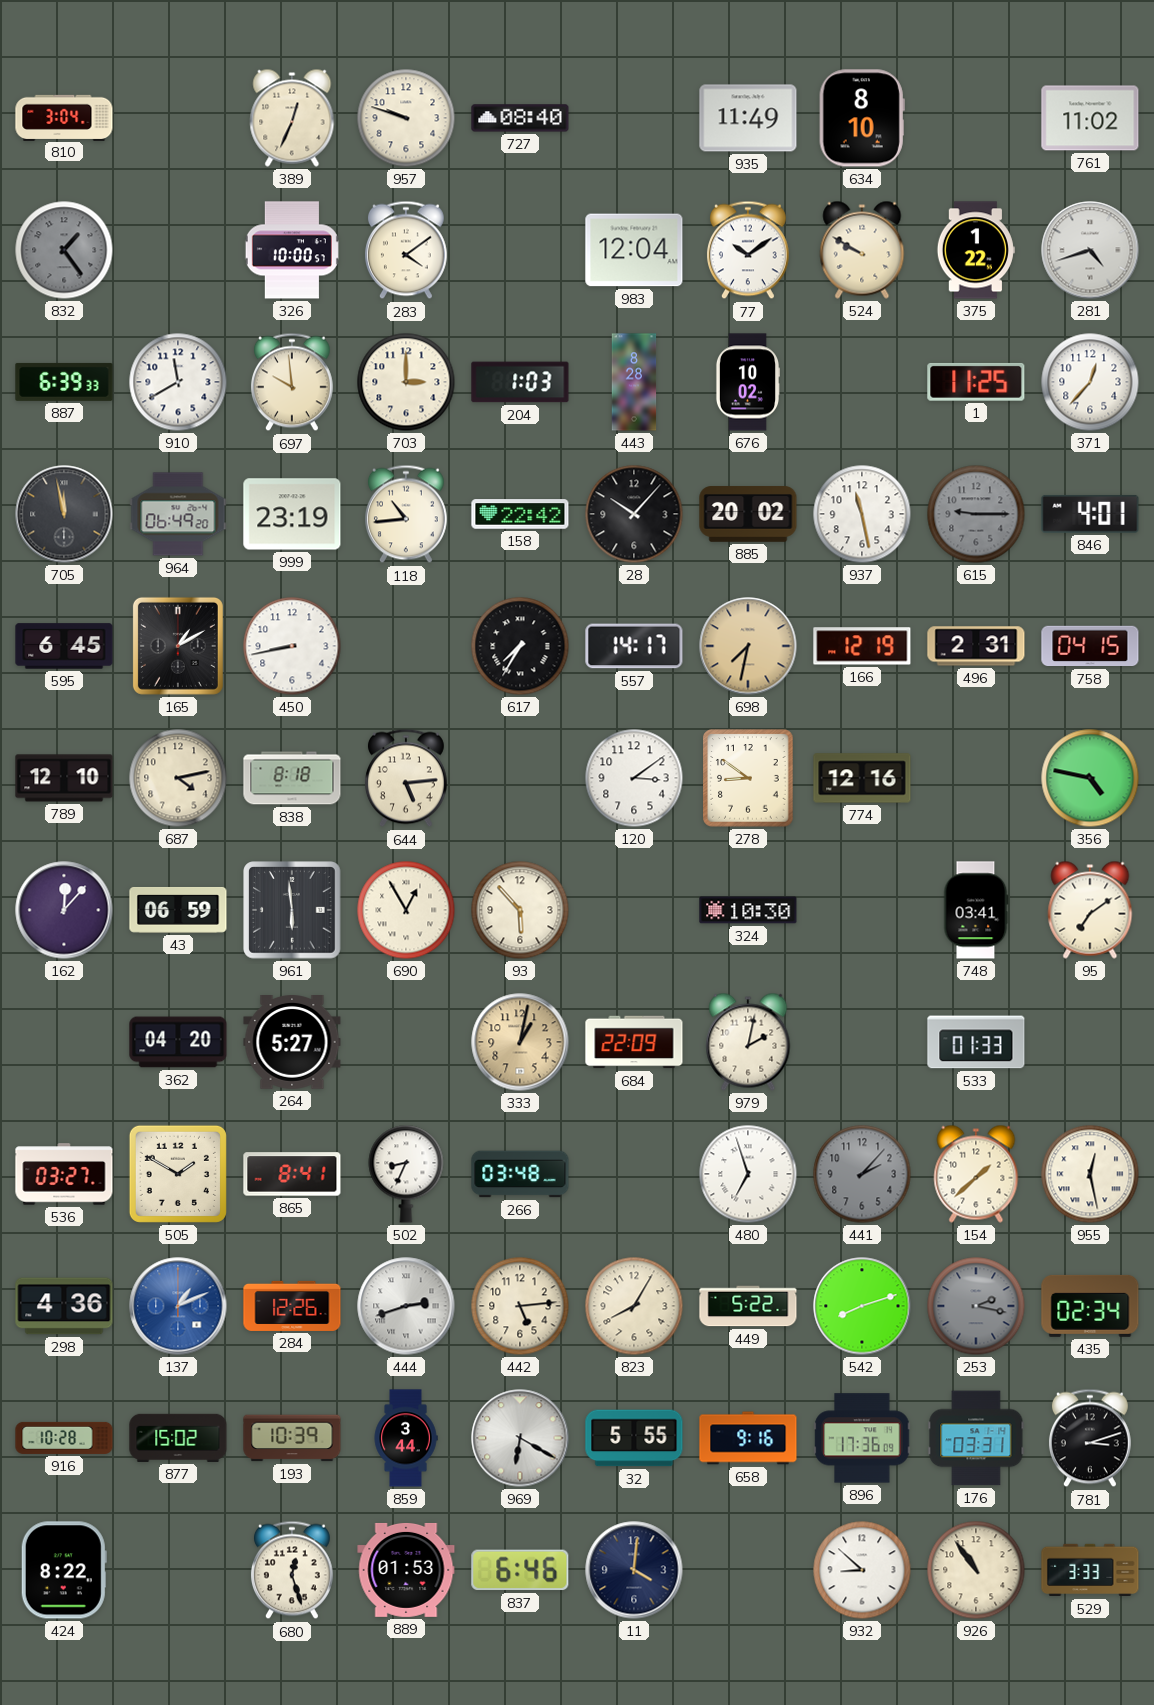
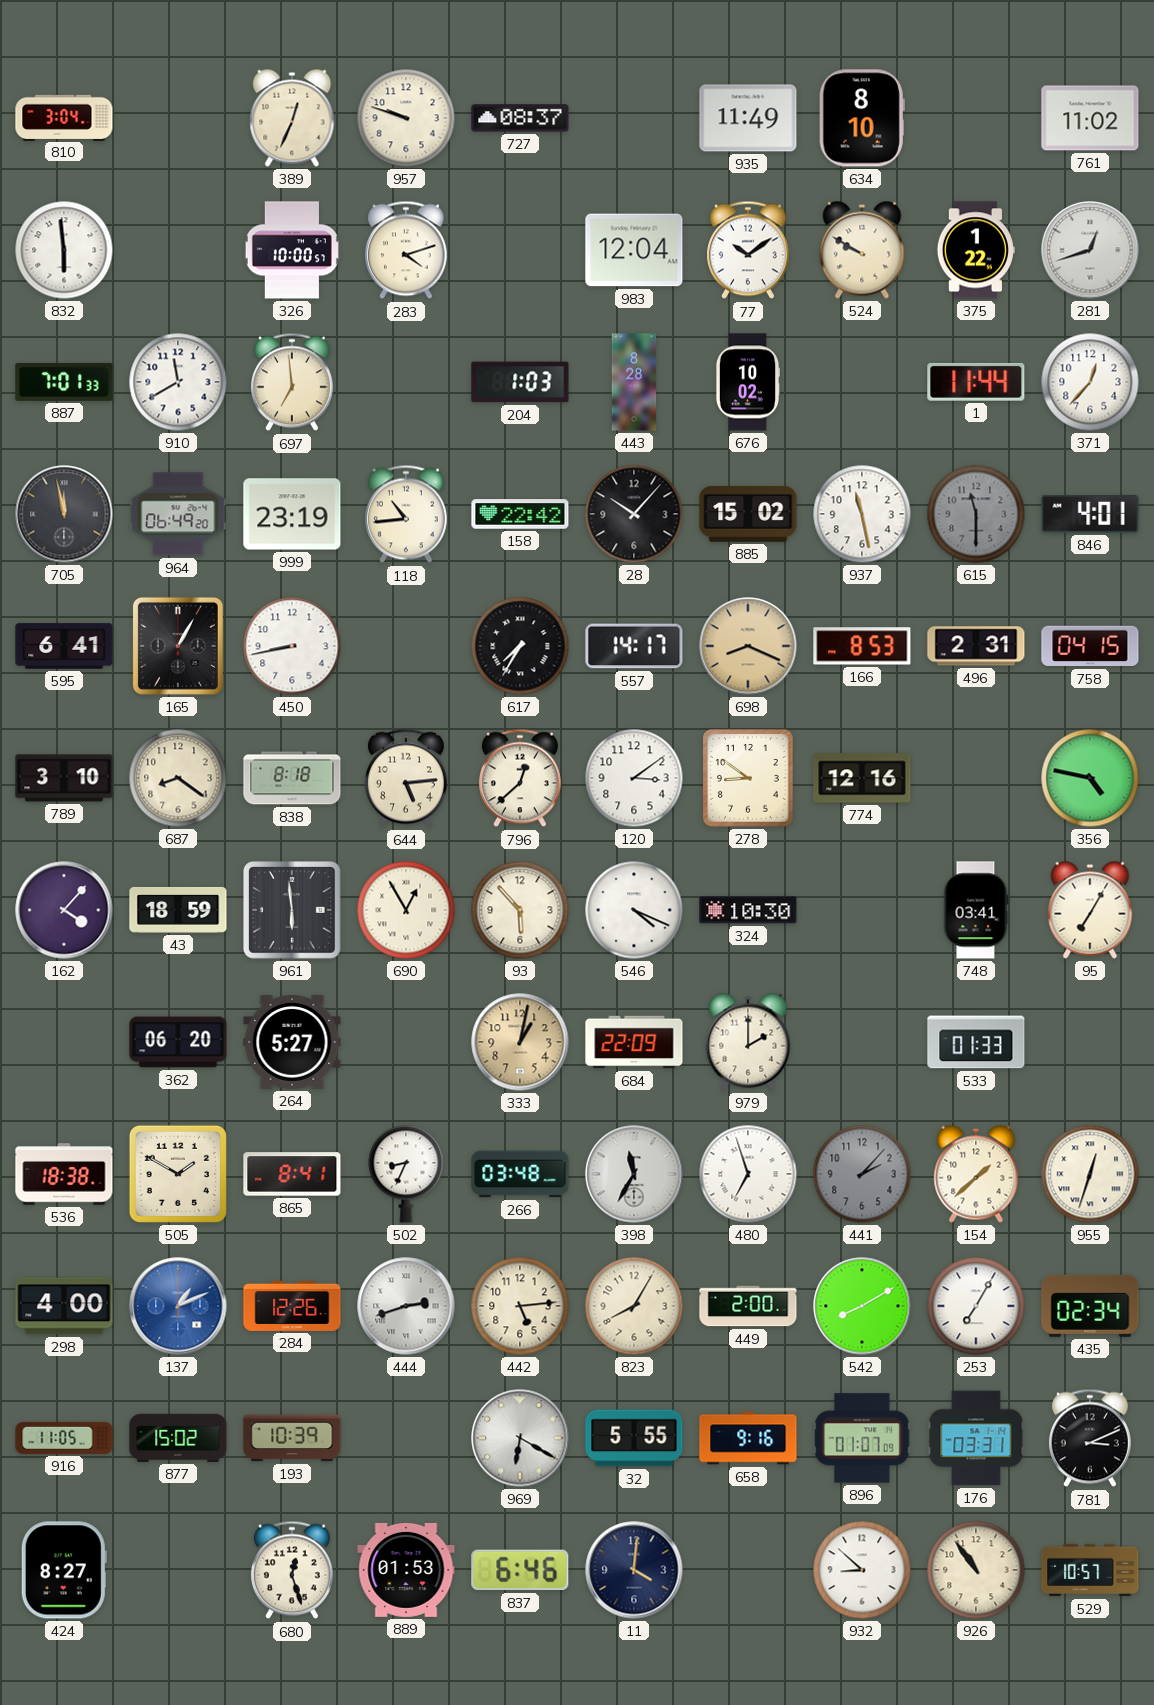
727: 08:40 -> 08:37
832: 1:24 -> 5:59
832 dial: grey -> white
283: 4:09 -> 4:12
281: 4:42 -> 12:42
887: 6:39 -> 7:01
697: 9:59 -> 6:59
703: 3:00 -> none
1: 11:25 -> 11:44
885: 20:02 -> 15:02
615: 9:15 -> 11:30
595: 6:45 -> 6:41
165: 1:10 -> 1:05
698: 7:32 -> 8:19
166: 12:19 -> 8:53
789: 12:10 -> 3:10
687: 4:13 -> 8:21
796: none -> 12:38
162: 12:07 -> 4:07
43: 06:59 -> 18:59
546: none -> 4:19
95: 7:09 -> 7:05
362: 04:20 -> 06:20
979: 2:02 -> 2:00
536: 03:27 -> 18:38
398: none -> 11:35
955: 12:28 -> 12:33
298: 4:36 -> 4:00
449: 5:22 -> 2:00
542: 8:12 -> 8:10
253: 2:17 -> 7:05
253 dial: grey -> white
916: 10:28 -> 11:05
859: 3:44 -> none
896: 17:36 -> 01:07
781: 3:12 -> 3:11
424: 8:22 -> 8:27
529: 3:33 -> 10:57
